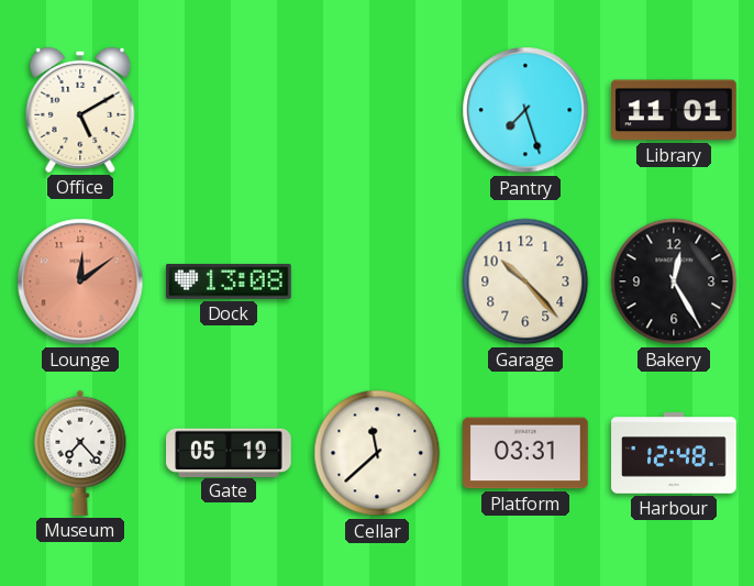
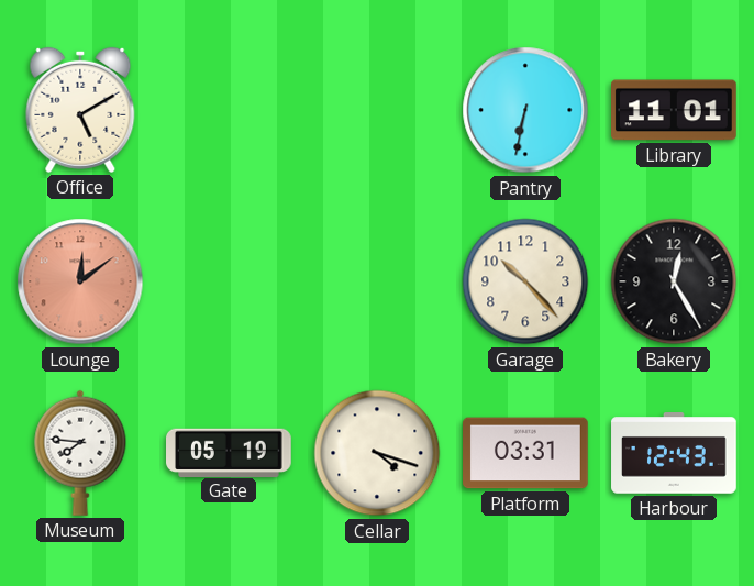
Pantry: 7:27 -> 6:32
Dock: 13:08 -> none
Museum: 7:23 -> 7:46
Cellar: 11:38 -> 4:18
Harbour: 12:48 -> 12:43
